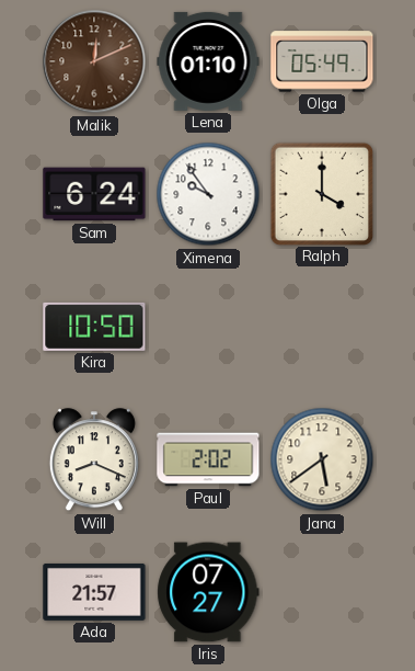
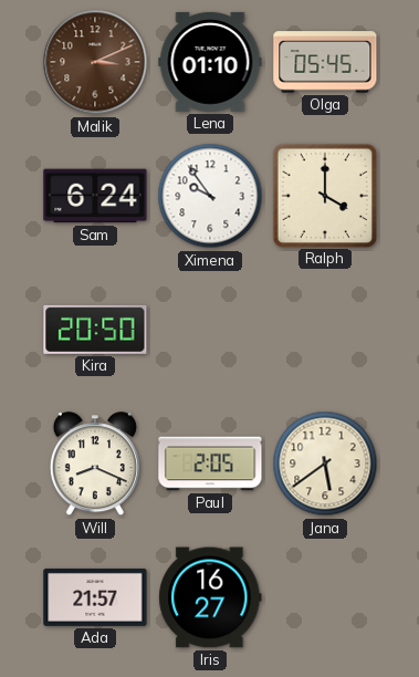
Malik: 12:11 -> 3:11
Olga: 05:49 -> 05:45
Kira: 10:50 -> 20:50
Paul: 2:02 -> 2:05
Iris: 07:27 -> 16:27
